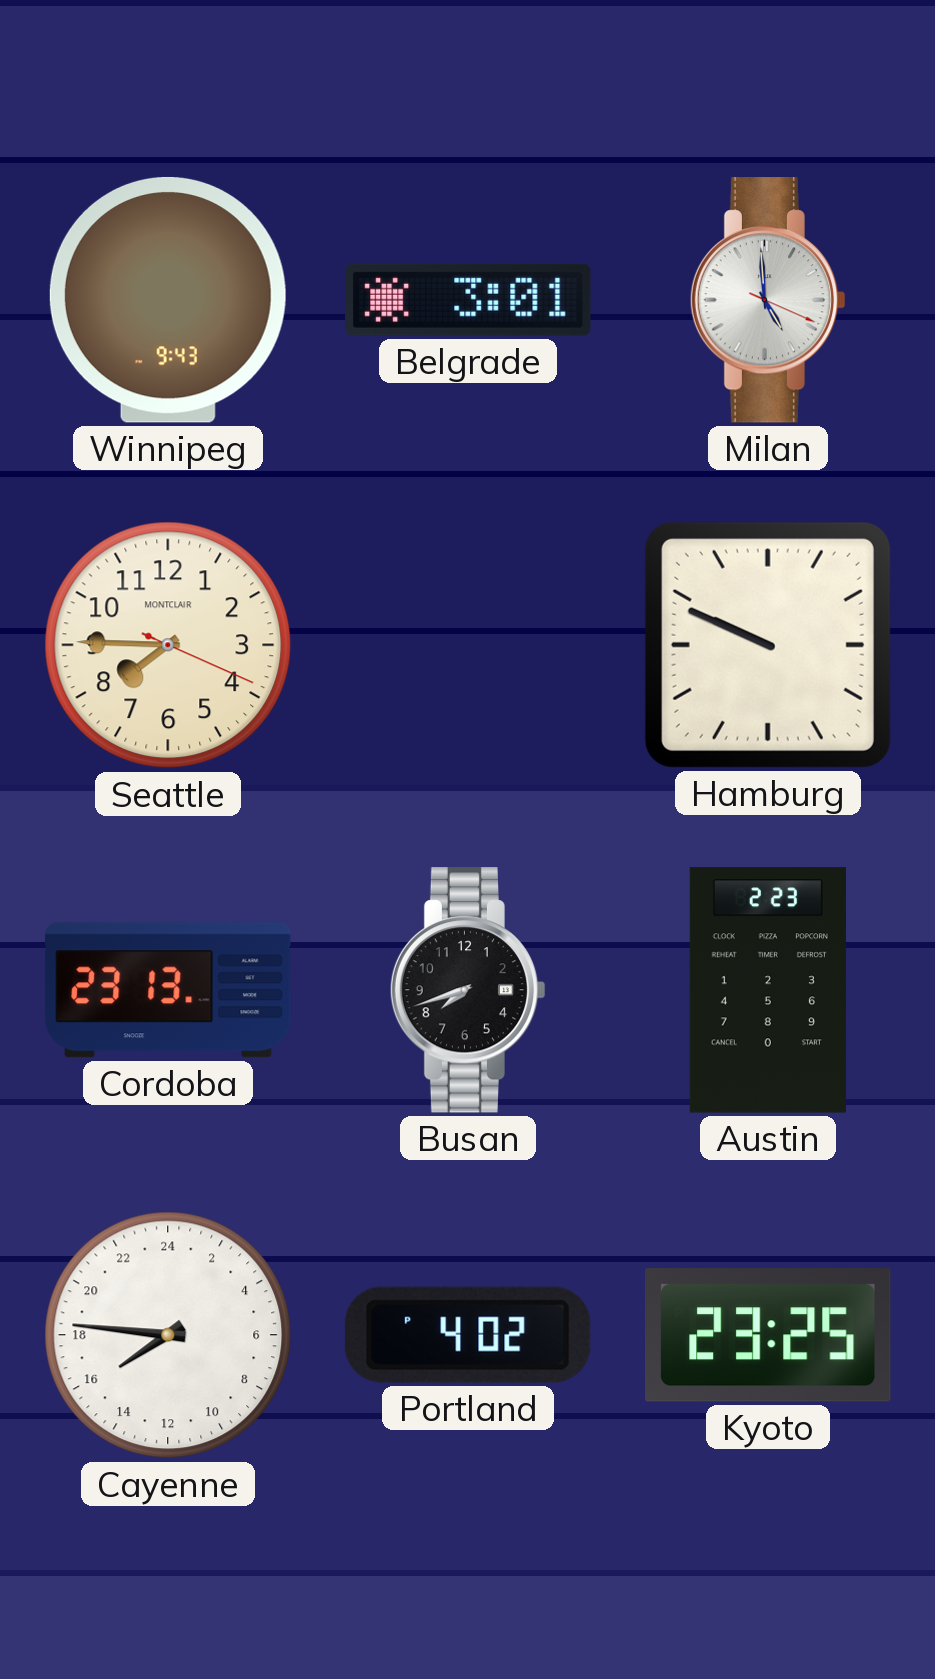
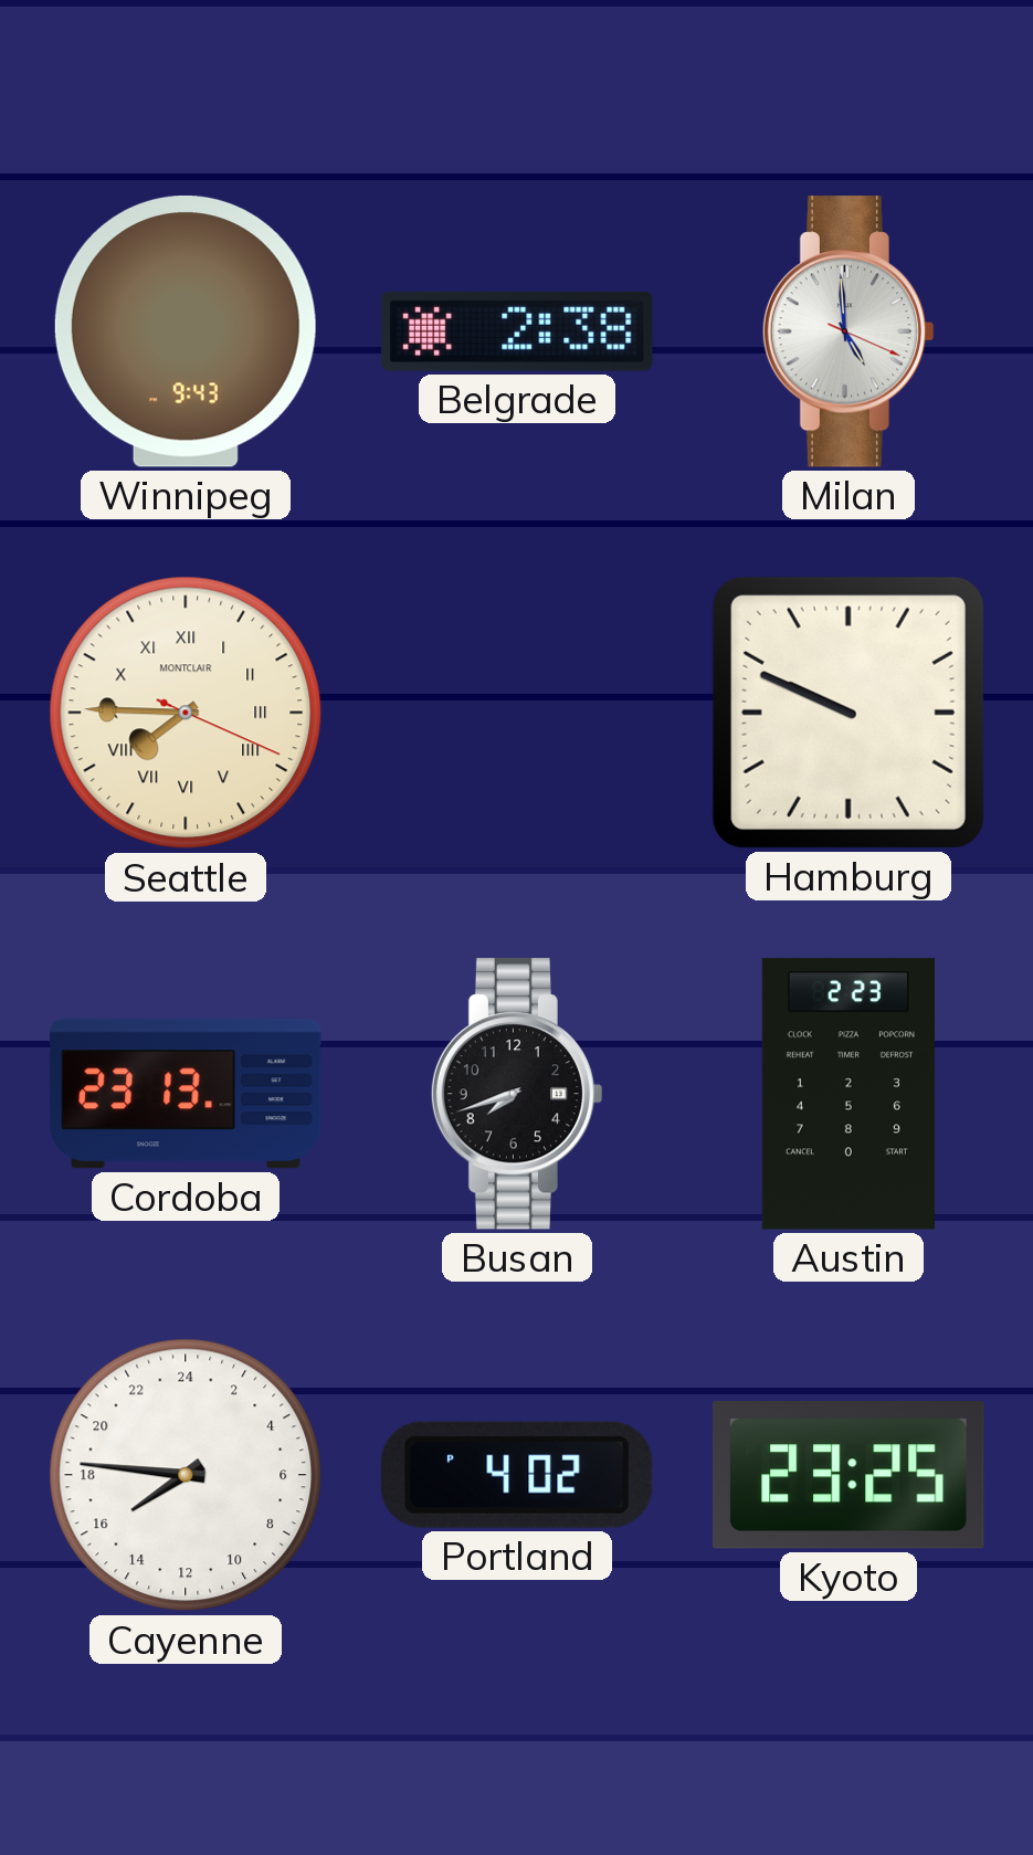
Belgrade: 3:01 -> 2:38
Seattle numerals: Arabic -> Roman
